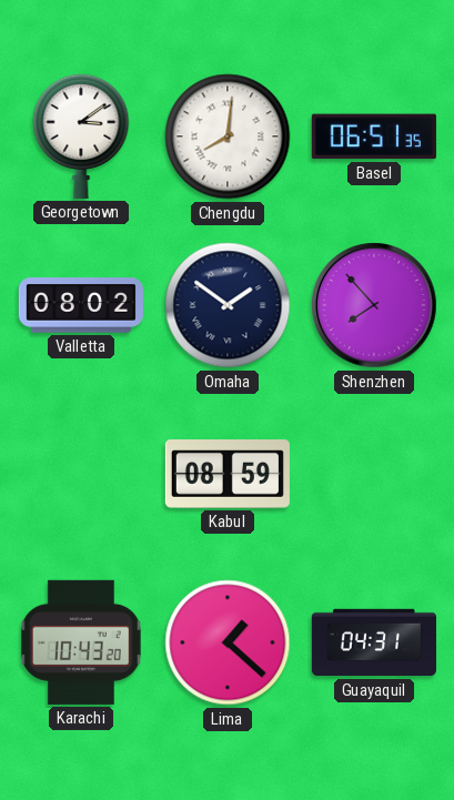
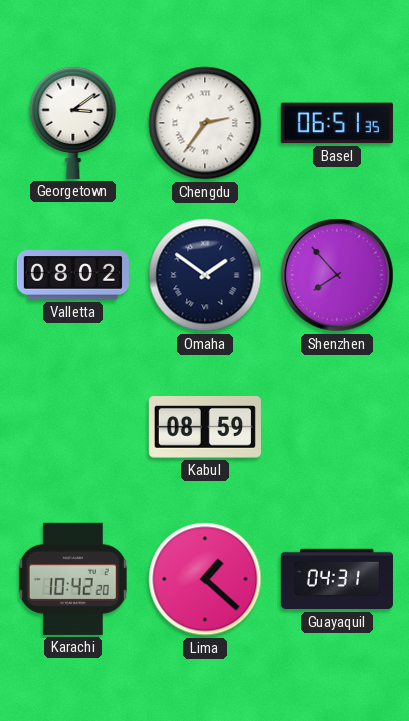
Chengdu: 8:01 -> 2:36
Karachi: 10:43 -> 10:42
